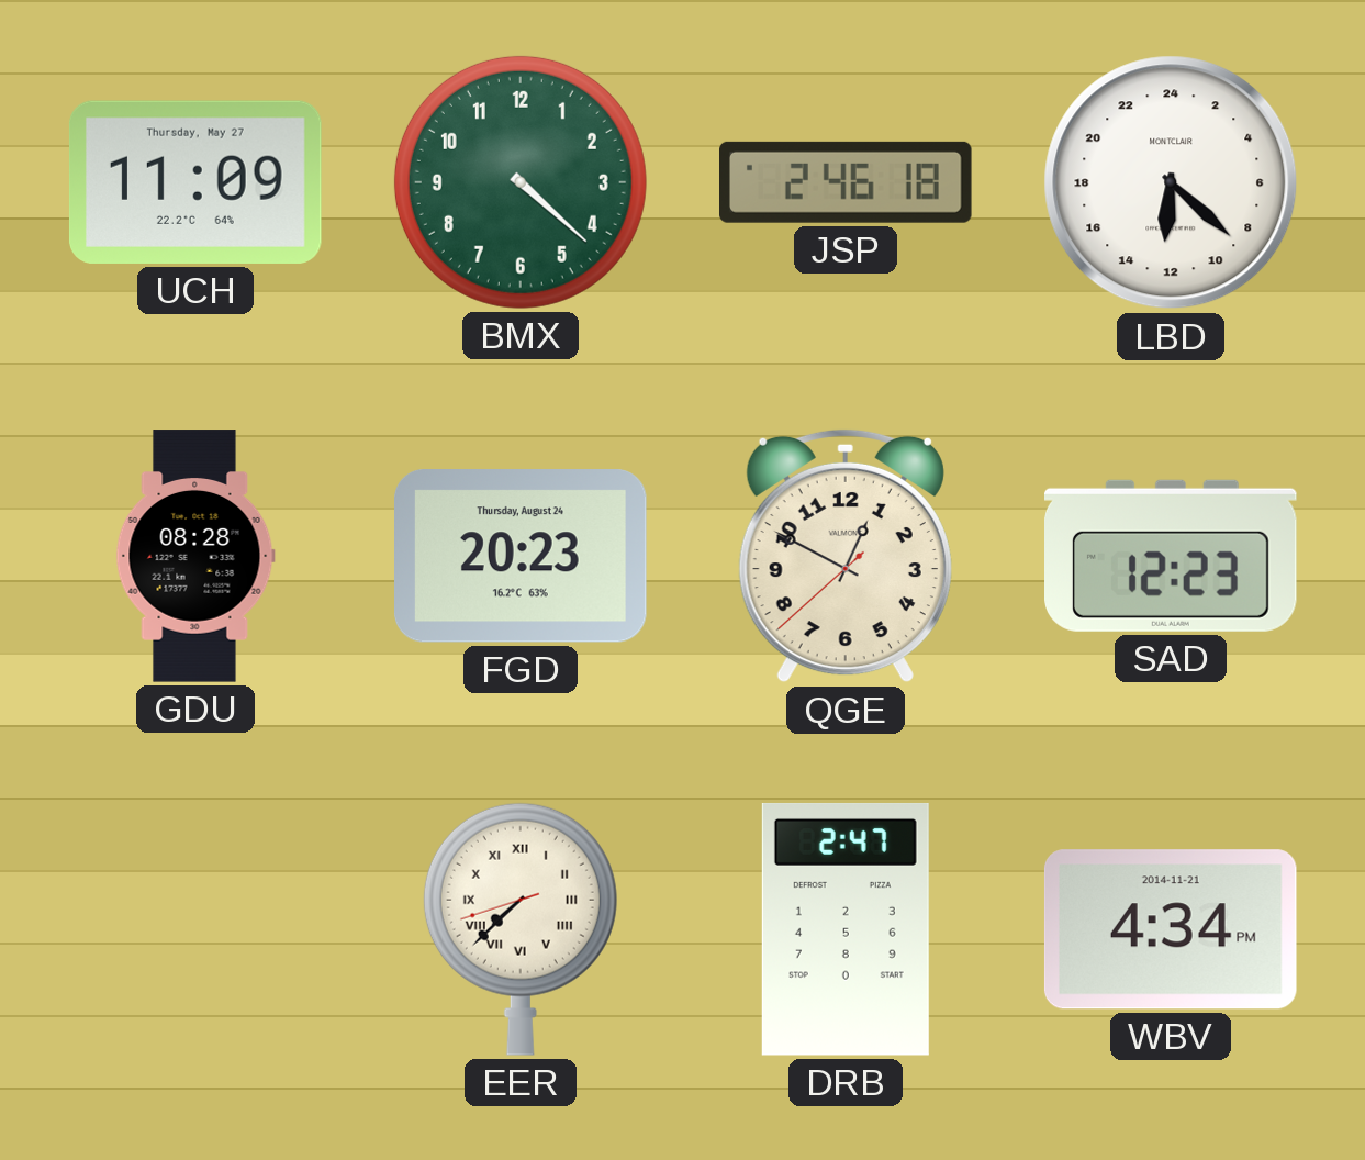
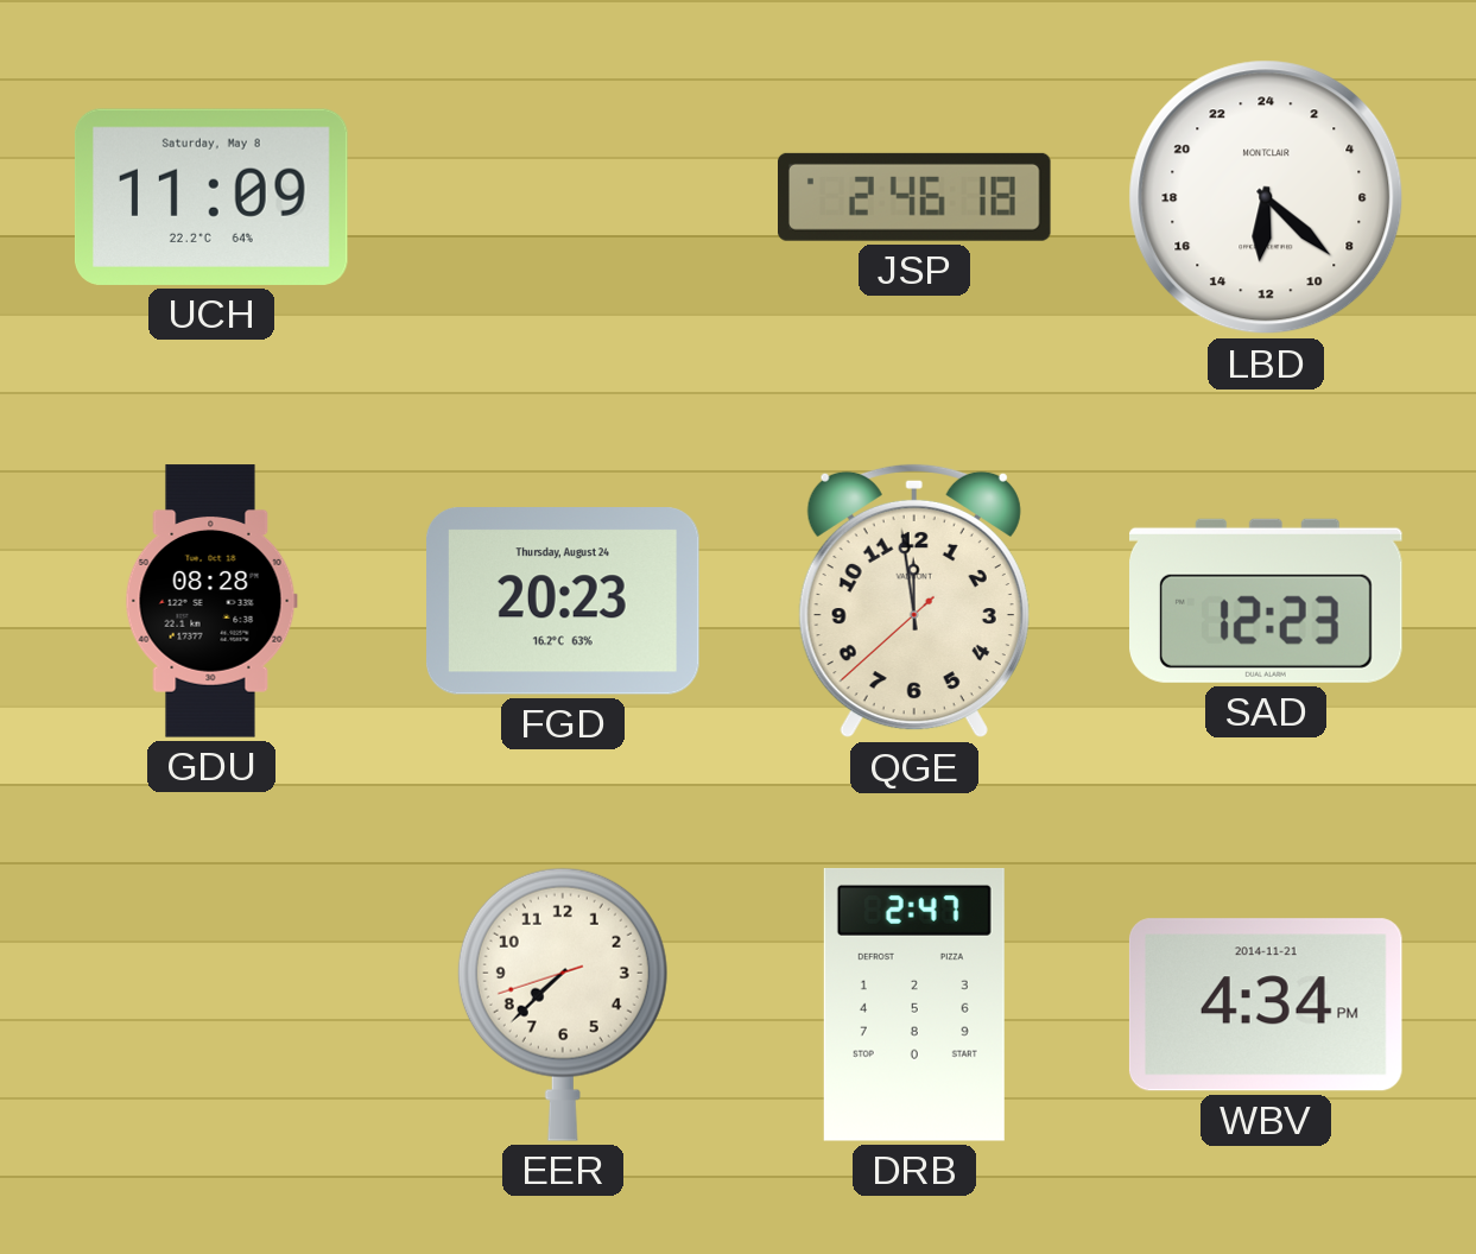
UCH date: Thursday, May 27 -> Saturday, May 8
BMX: 4:22 -> none
QGE: 12:49 -> 11:58
EER numerals: Roman -> Arabic
